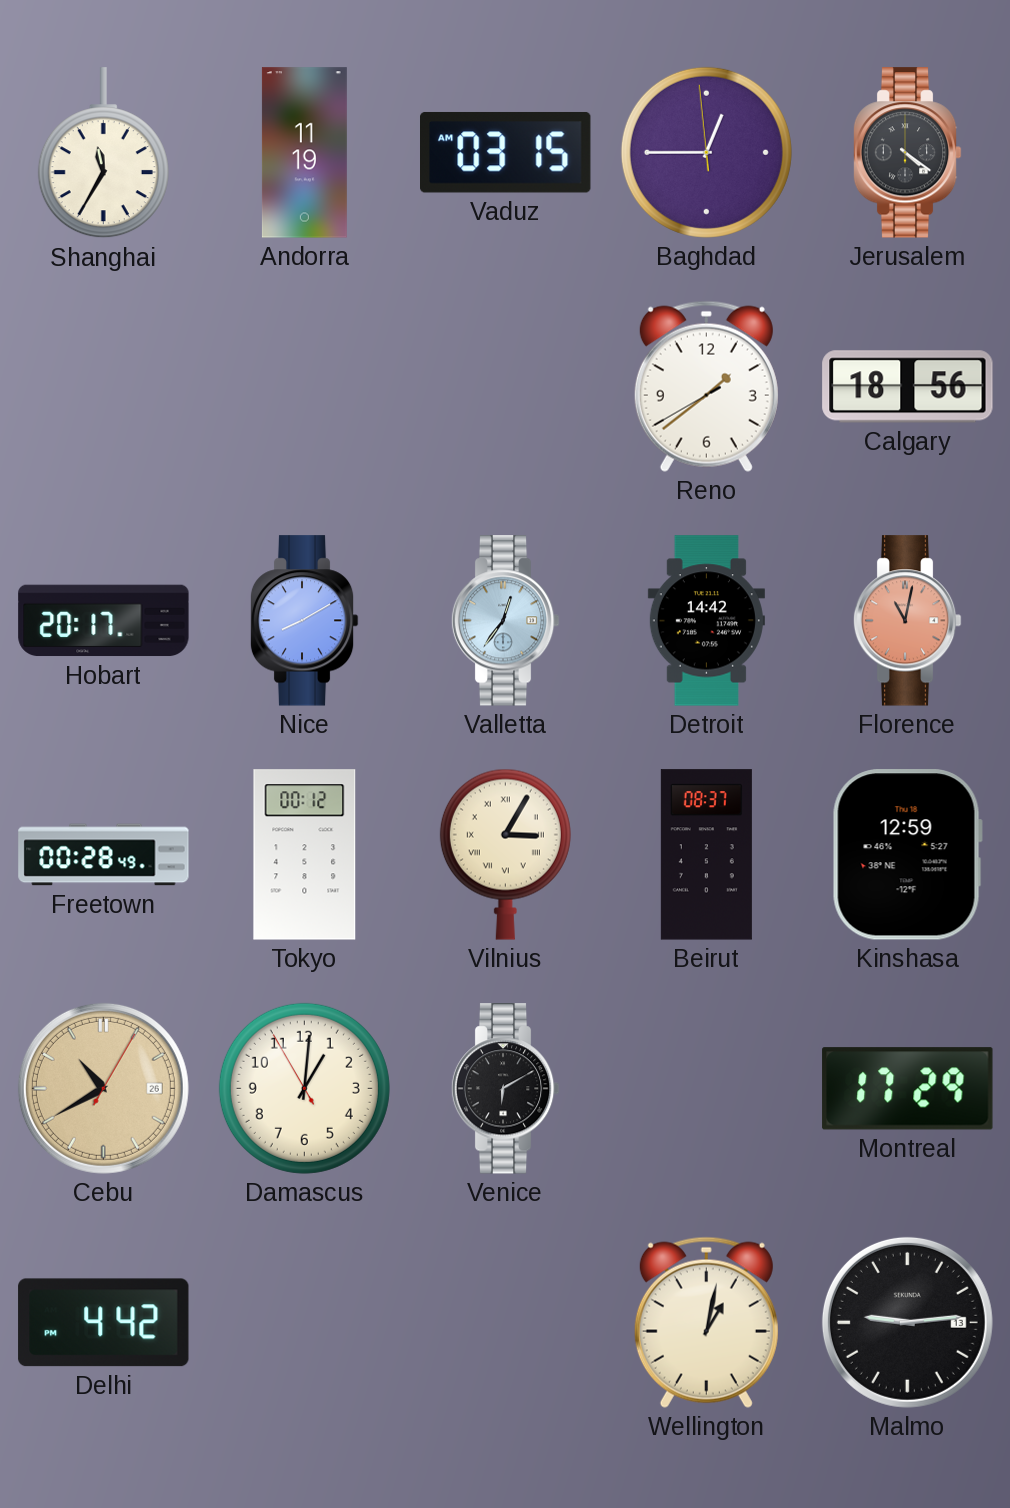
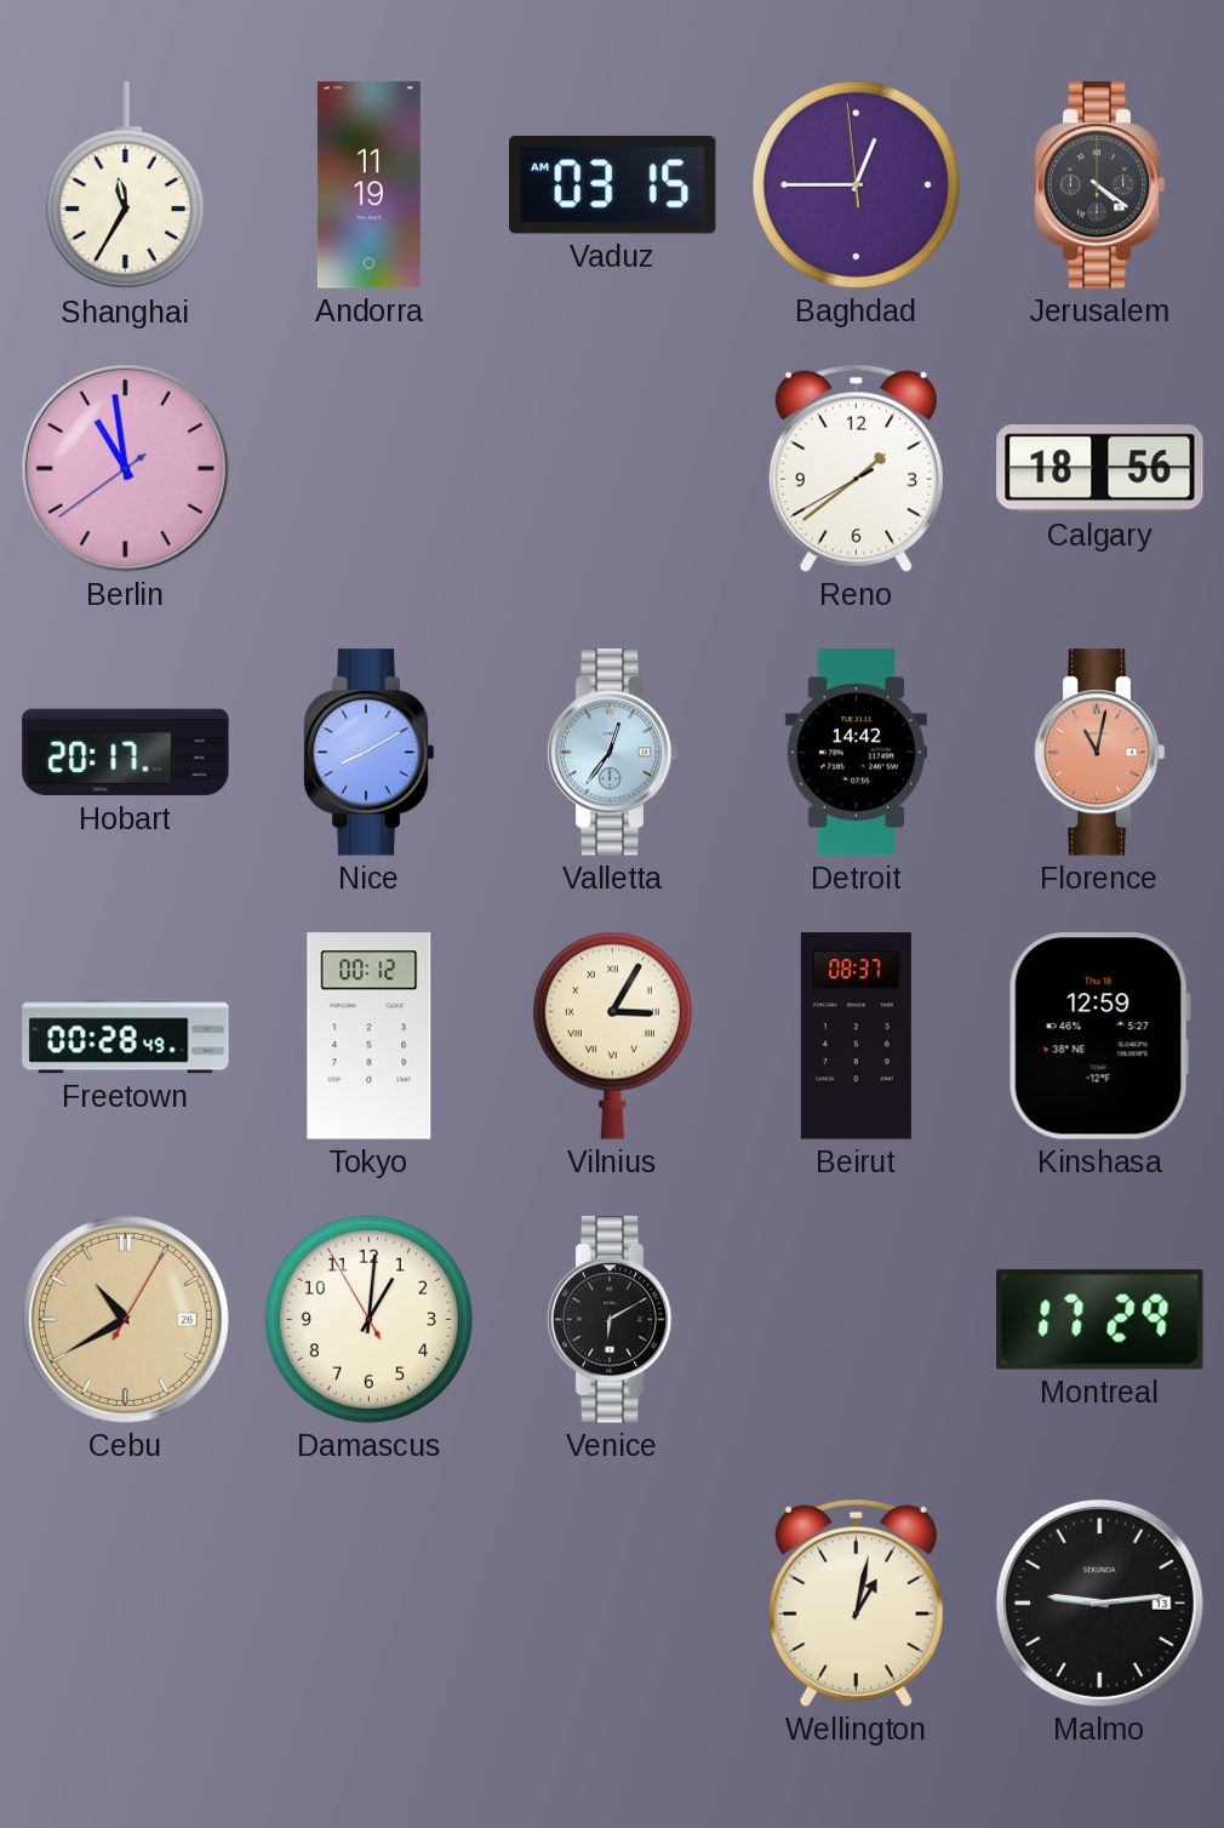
Berlin: none -> 10:58
Delhi: 4:42 -> none
